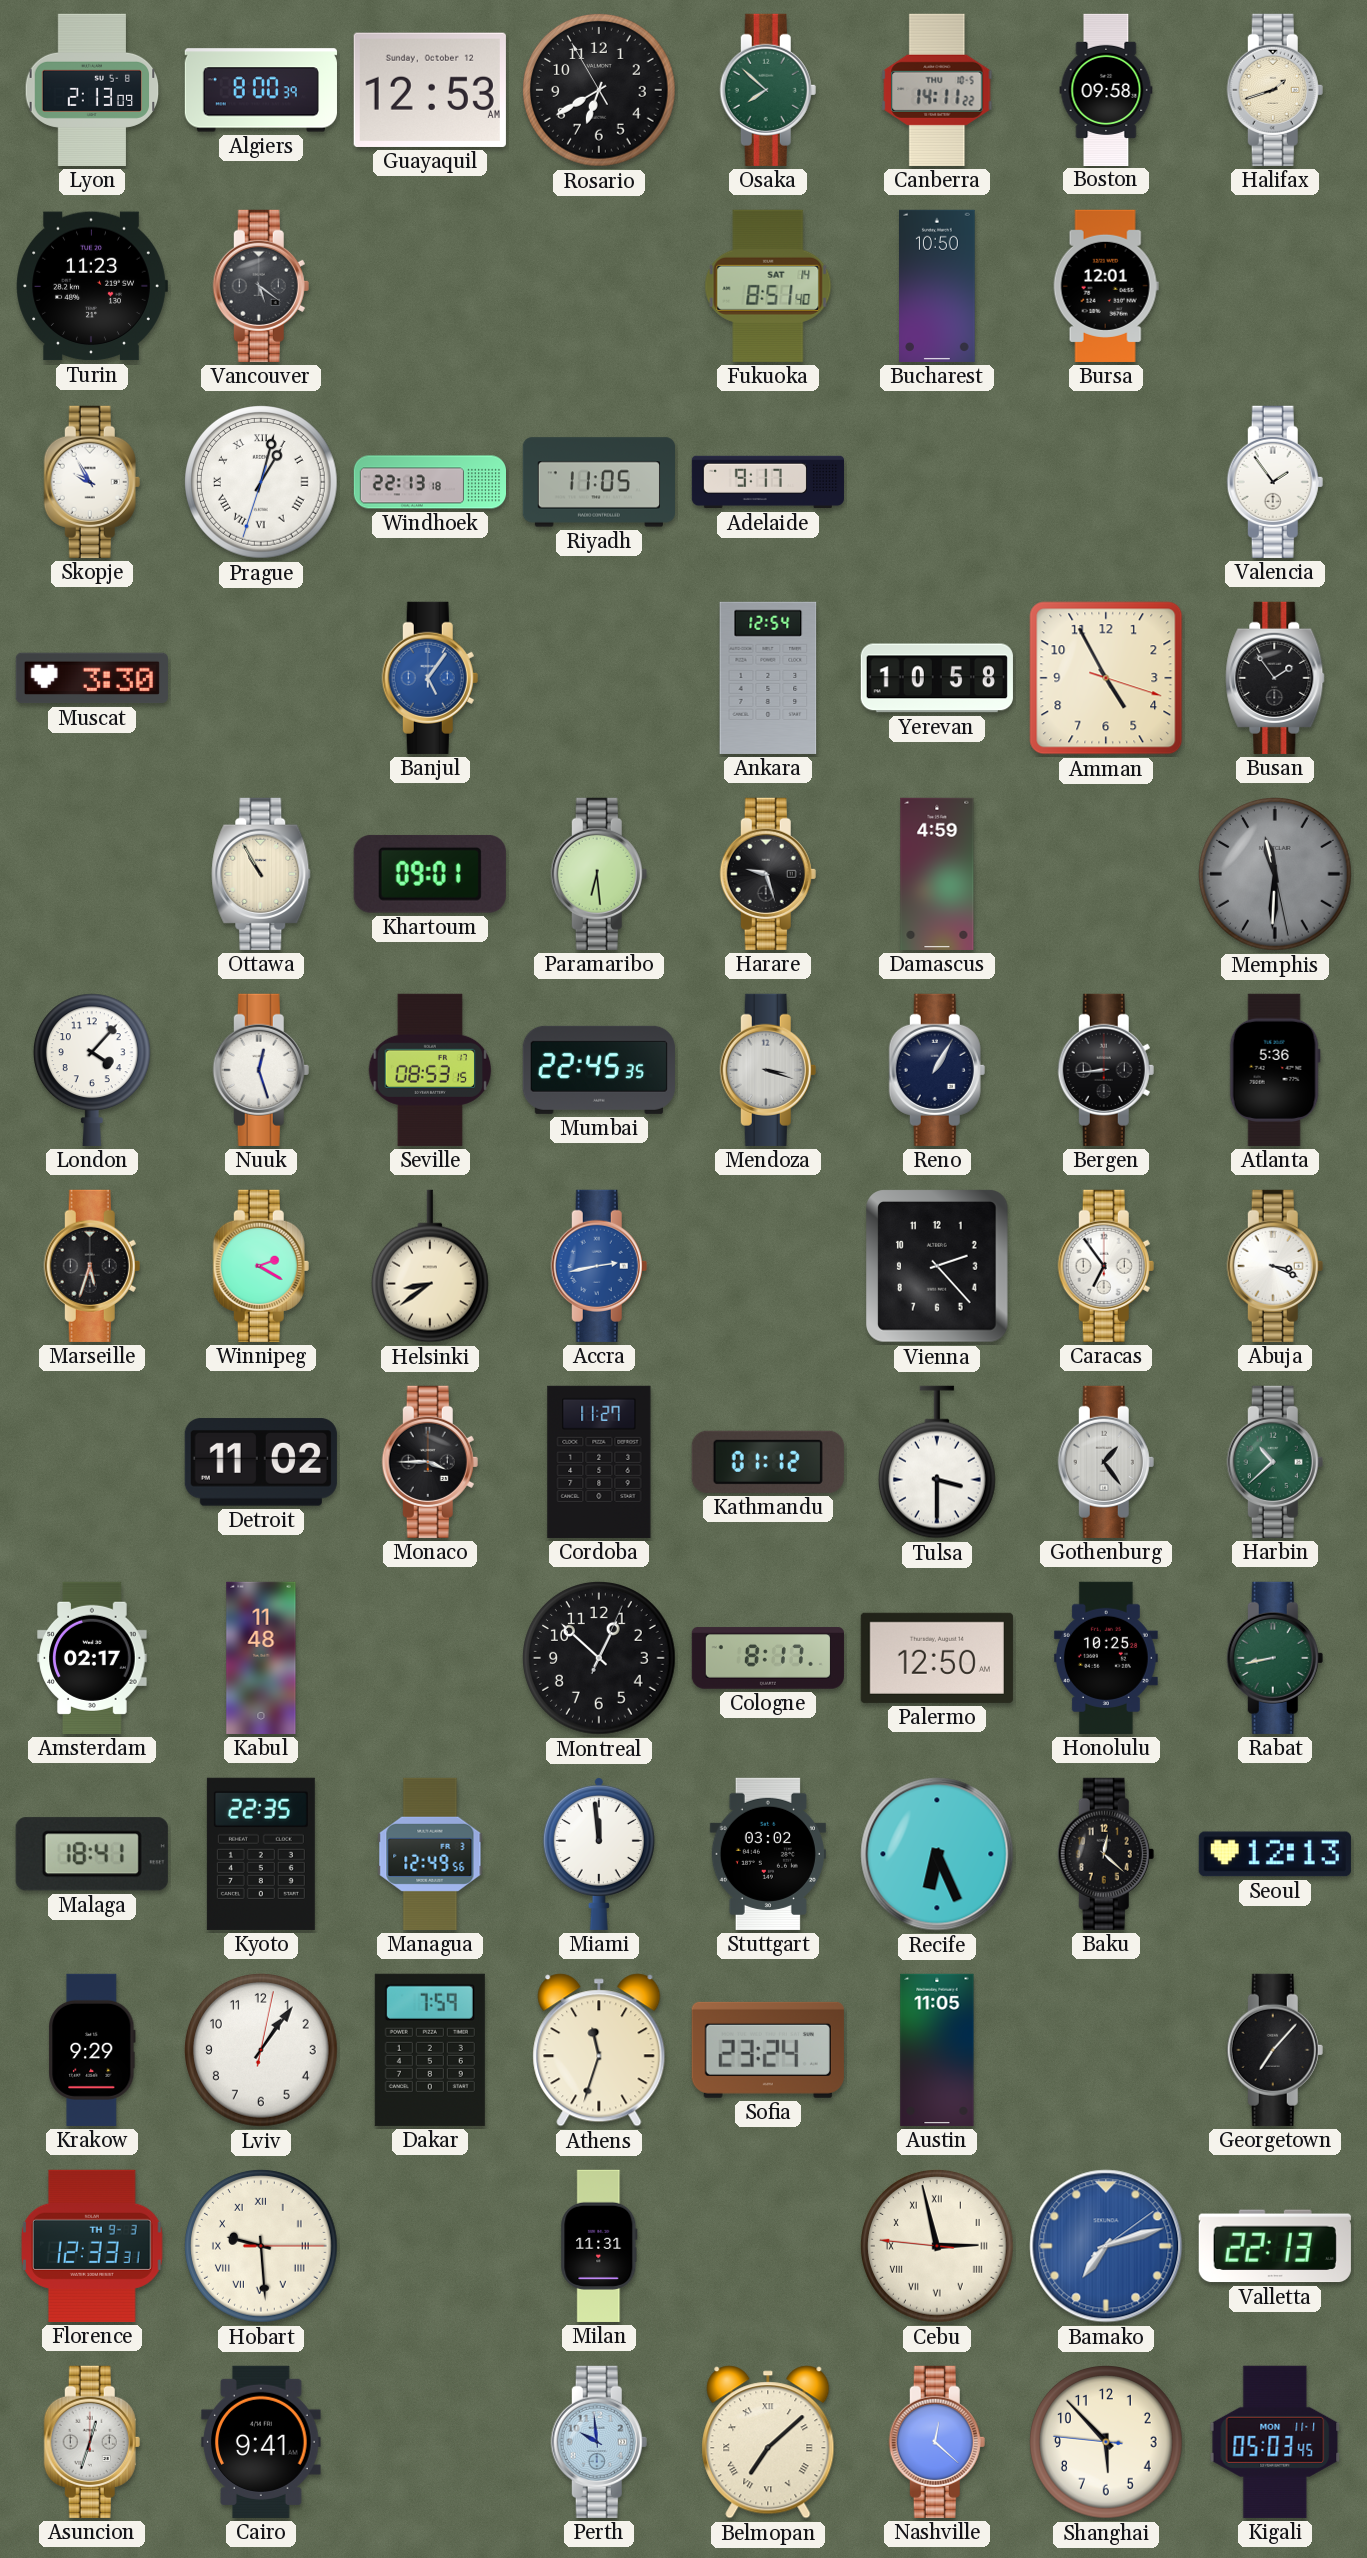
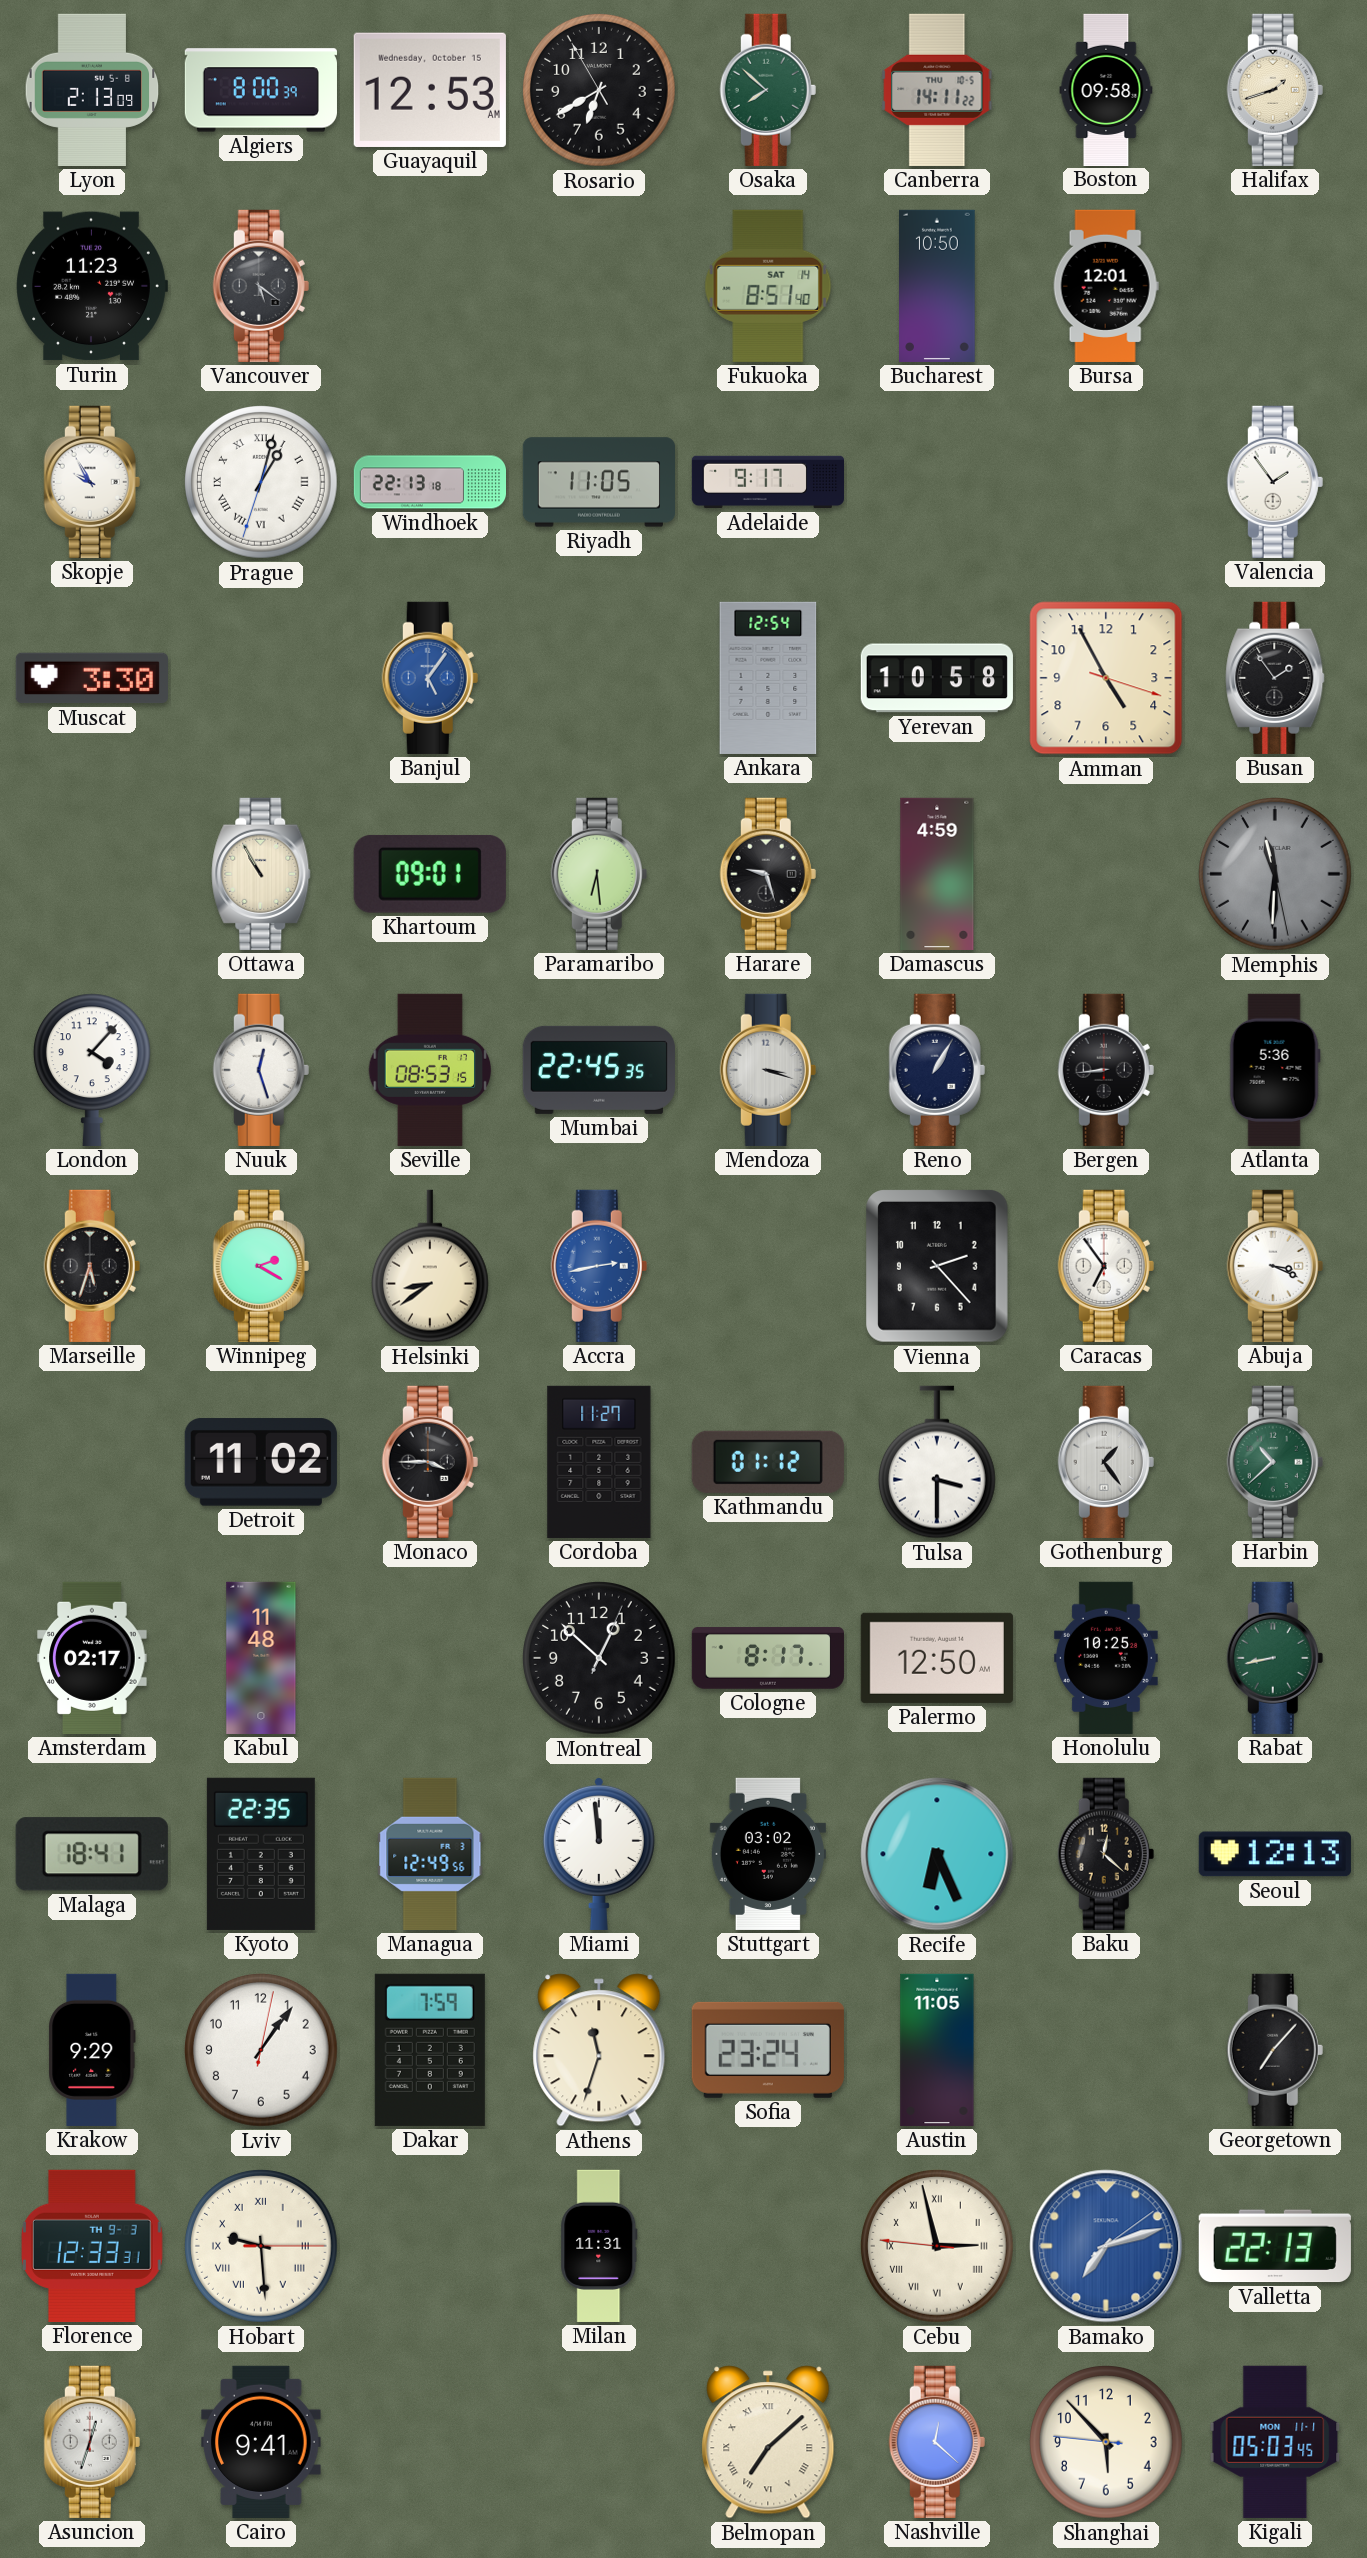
Guayaquil date: Sunday, October 12 -> Wednesday, October 15
Perth: 9:59 -> none
